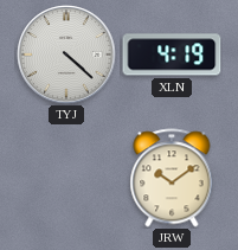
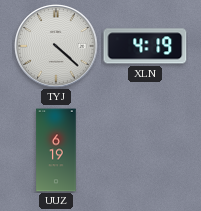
UUZ: none -> 6:19
JRW: 10:09 -> none
